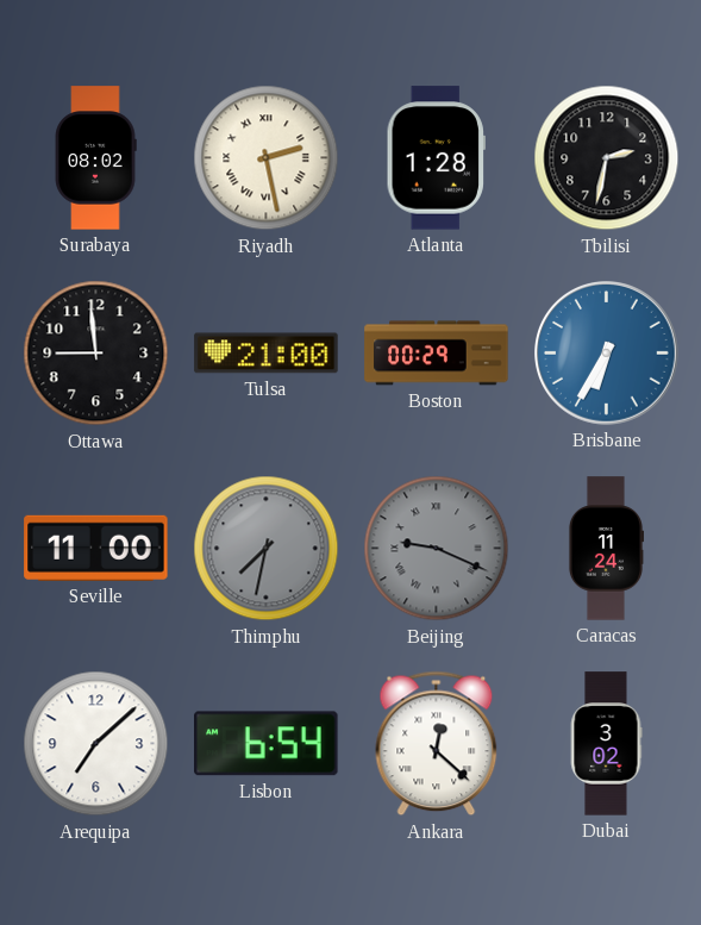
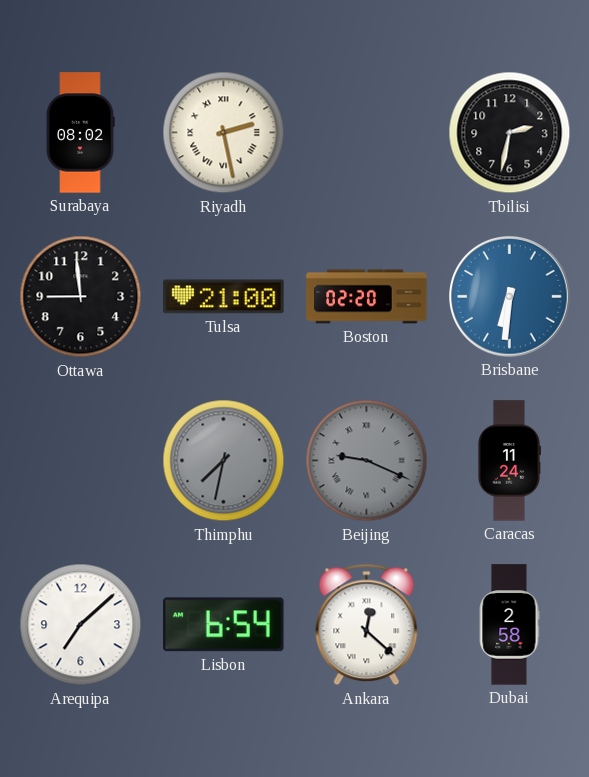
Atlanta: 1:28 -> none
Boston: 00:29 -> 02:20
Brisbane: 6:35 -> 6:31
Seville: 11:00 -> none
Dubai: 3:02 -> 2:58
